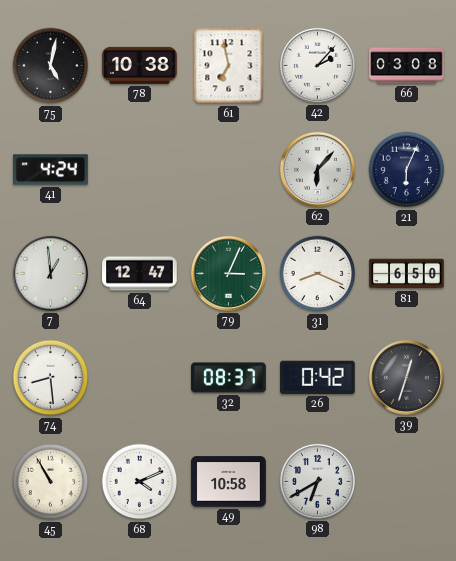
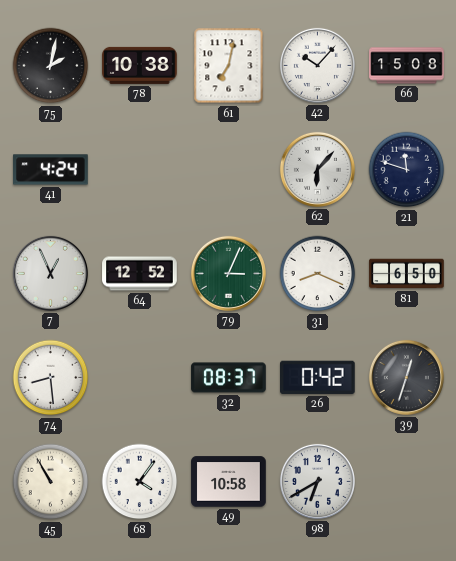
75: 5:02 -> 2:02
61: 6:58 -> 7:02
42: 2:07 -> 10:07
66: 03:08 -> 15:08
21: 6:04 -> 11:48
7: 12:59 -> 12:56
64: 12:47 -> 12:52
68: 4:11 -> 4:06
